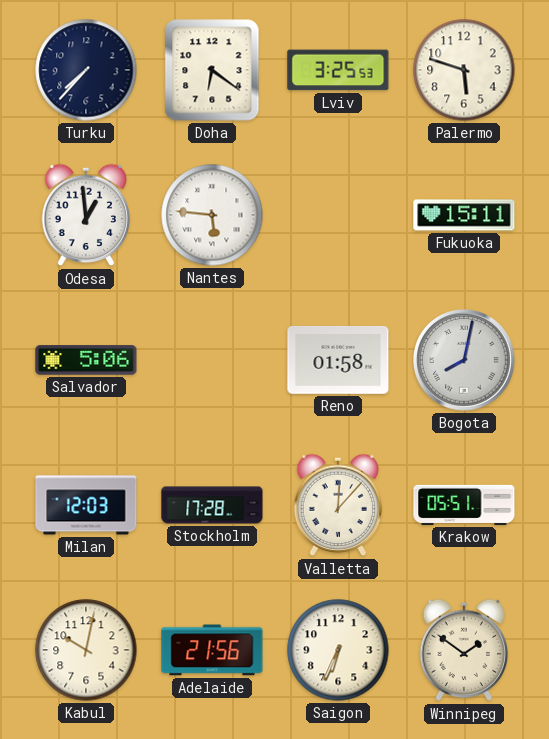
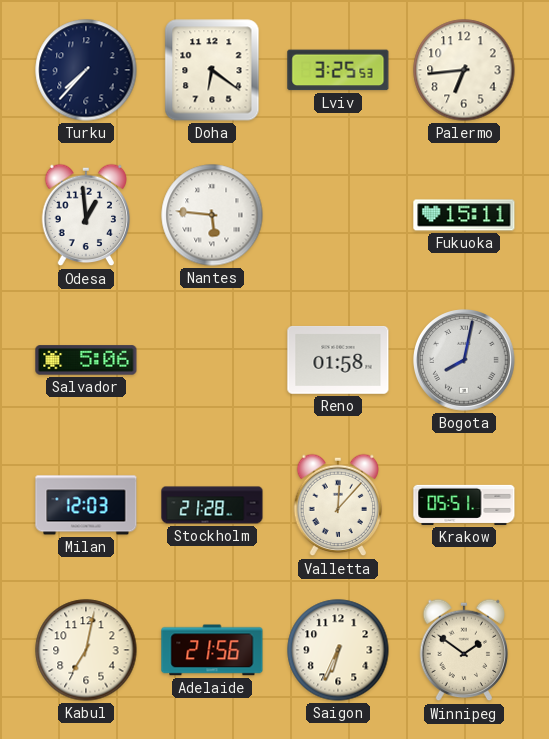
Palermo: 5:48 -> 6:44
Stockholm: 17:28 -> 21:28
Kabul: 10:02 -> 7:02
